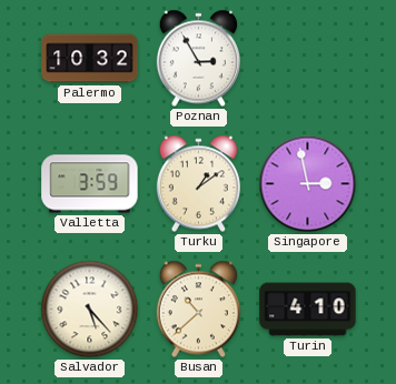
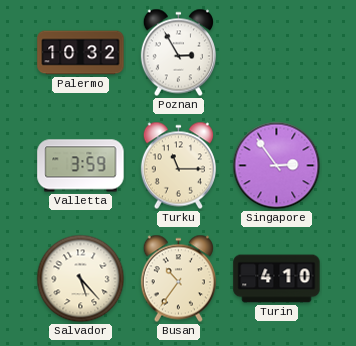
Turku: 1:09 -> 11:15
Singapore: 2:58 -> 2:54
Busan: 10:38 -> 10:36
